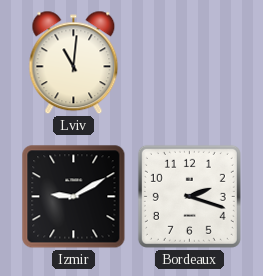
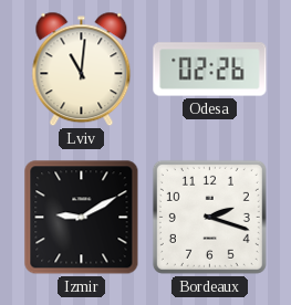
Odesa: none -> 02:26
